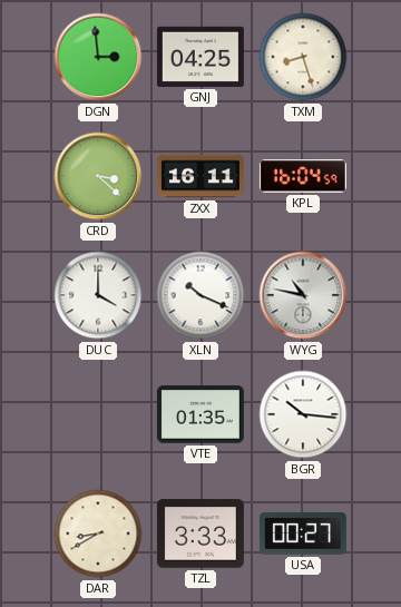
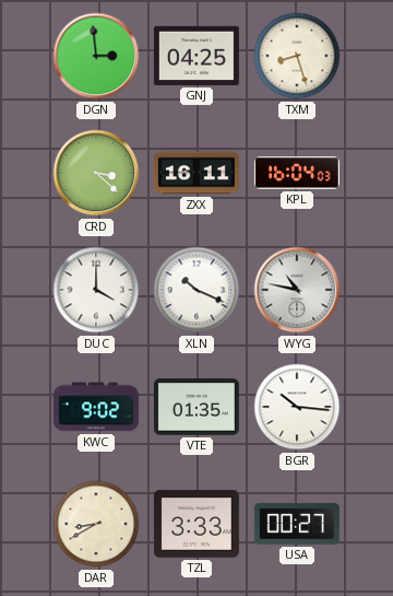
KPL: 16:04:59 -> 16:04:03
KWC: none -> 9:02
